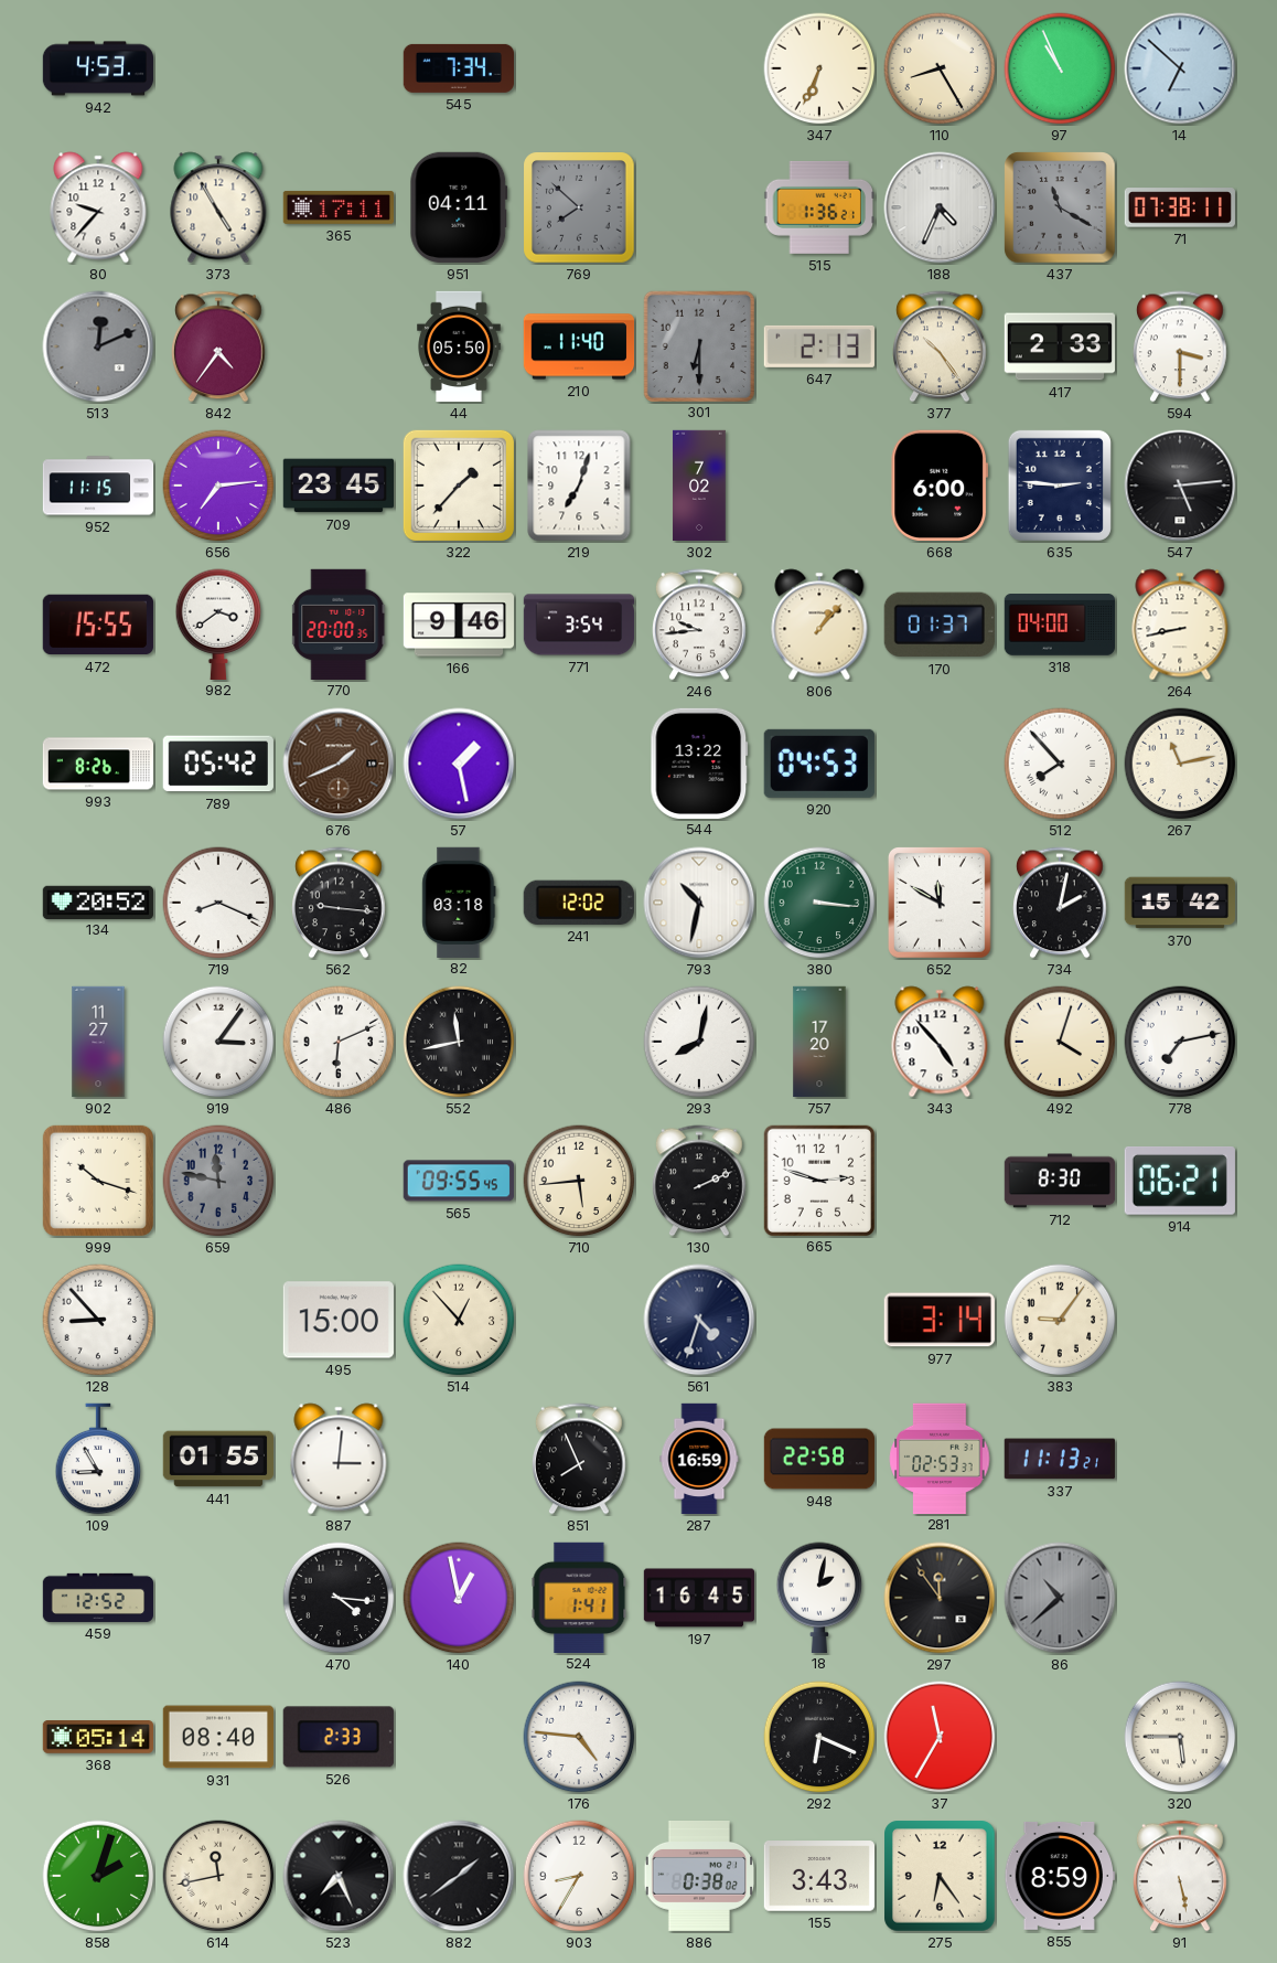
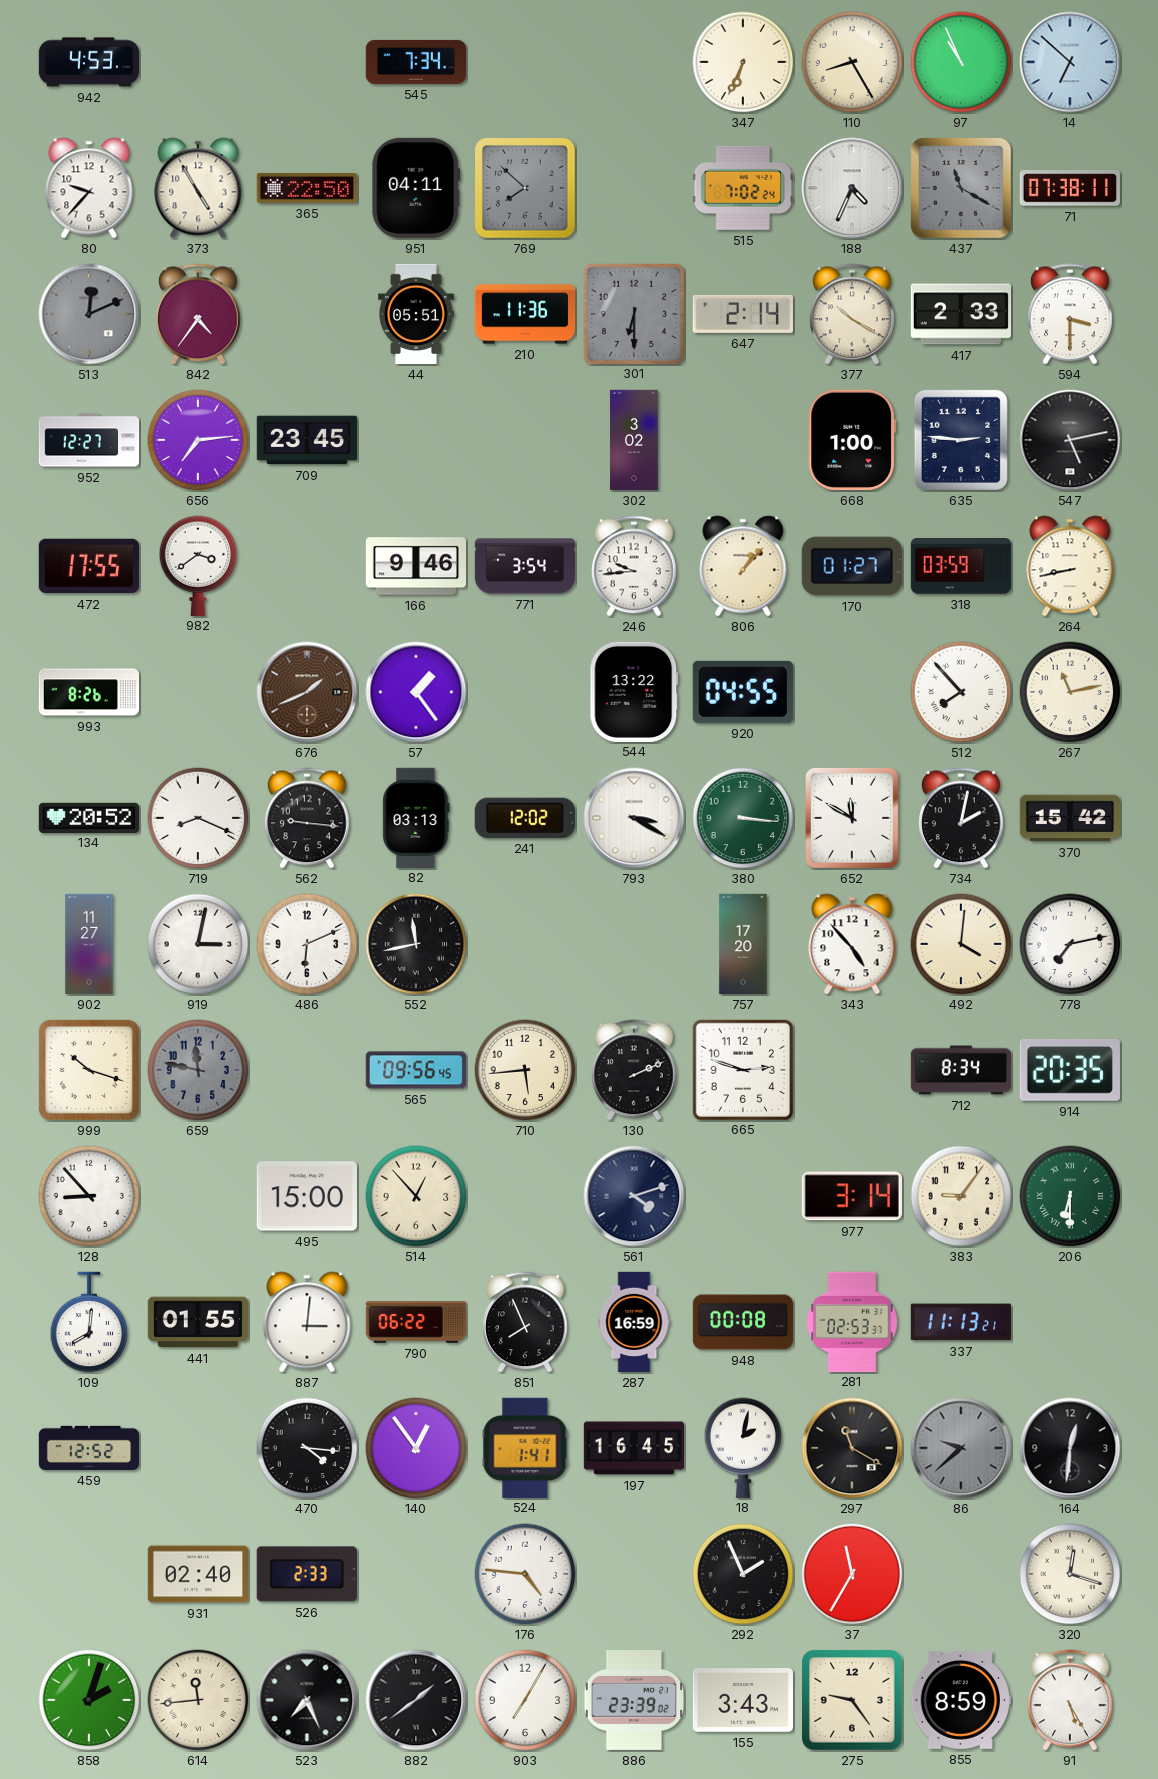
365: 17:11 -> 22:50
515: 1:36 -> 7:02
44: 05:50 -> 05:51
210: 11:40 -> 11:36
647: 2:13 -> 2:14
377: 10:24 -> 10:20
952: 11:15 -> 12:27
322: 1:37 -> none
219: 7:03 -> none
302: 7:02 -> 3:02
668: 6:00 -> 1:00
547: 5:14 -> 5:13
472: 15:55 -> 17:55
770: 20:00 -> none
170: 01:37 -> 01:27
318: 04:00 -> 03:59
789: 05:42 -> none
57: 1:28 -> 1:24
920: 04:53 -> 04:55
82: 03:18 -> 03:13
793: 10:32 -> 3:20
919: 3:06 -> 3:02
293: 8:02 -> none
492: 4:03 -> 4:01
565: 09:55 -> 09:56
712: 8:30 -> 8:34
914: 06:21 -> 20:35
561: 4:33 -> 4:12
206: none -> 6:30
109: 8:55 -> 8:01
790: none -> 06:22
948: 22:58 -> 00:08
140: 12:58 -> 12:54
297: 11:54 -> 11:20
86: 10:38 -> 9:38
164: none -> 12:31
368: 05:14 -> none
931: 08:40 -> 02:40
292: 6:19 -> 1:56
320: 5:45 -> 12:18
614: 11:43 -> 11:44
903: 8:35 -> 7:05
886: 0:38 -> 23:39
275: 6:24 -> 9:24
91: 5:28 -> 5:25
